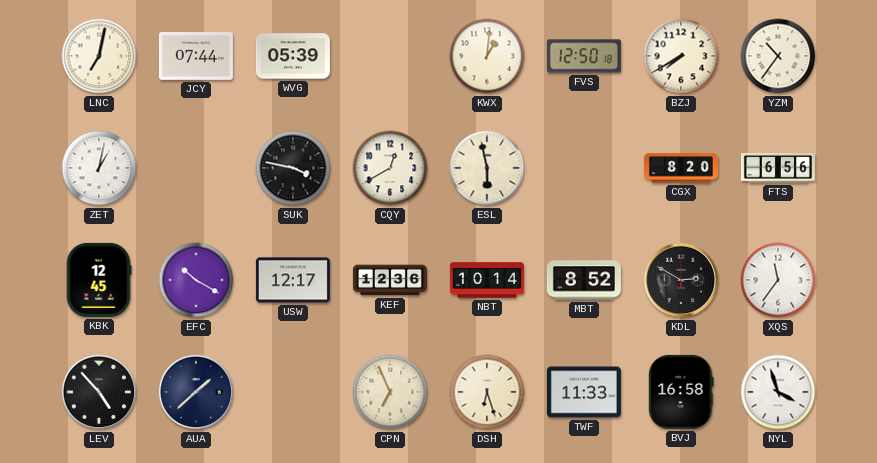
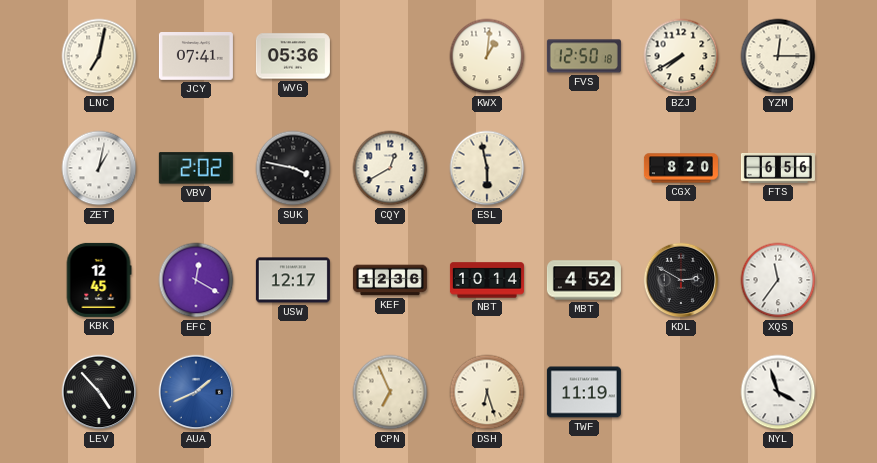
JCY: 07:44 -> 07:41
WVG: 05:39 -> 05:36
YZM: 10:36 -> 12:15
VBV: none -> 2:02
EFC: 10:20 -> 12:20
MBT: 8:52 -> 4:52
AUA: 1:38 -> 1:41
AUA dial: navy -> blue
TWF: 11:33 -> 11:19
BVJ: 16:58 -> none
